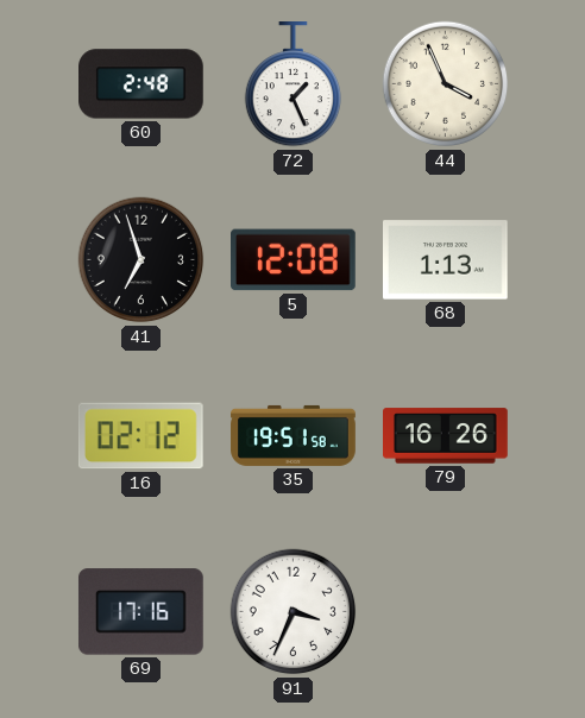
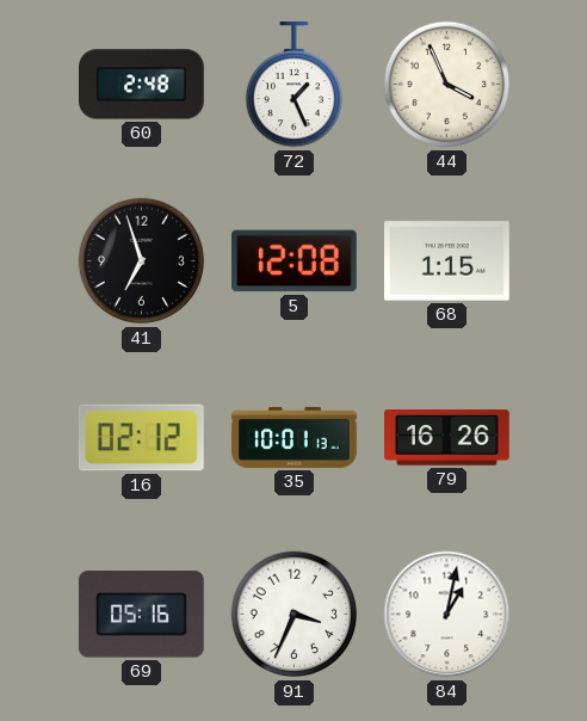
68: 1:13 -> 1:15
35: 19:51 -> 10:01
69: 17:16 -> 05:16
84: none -> 1:02
